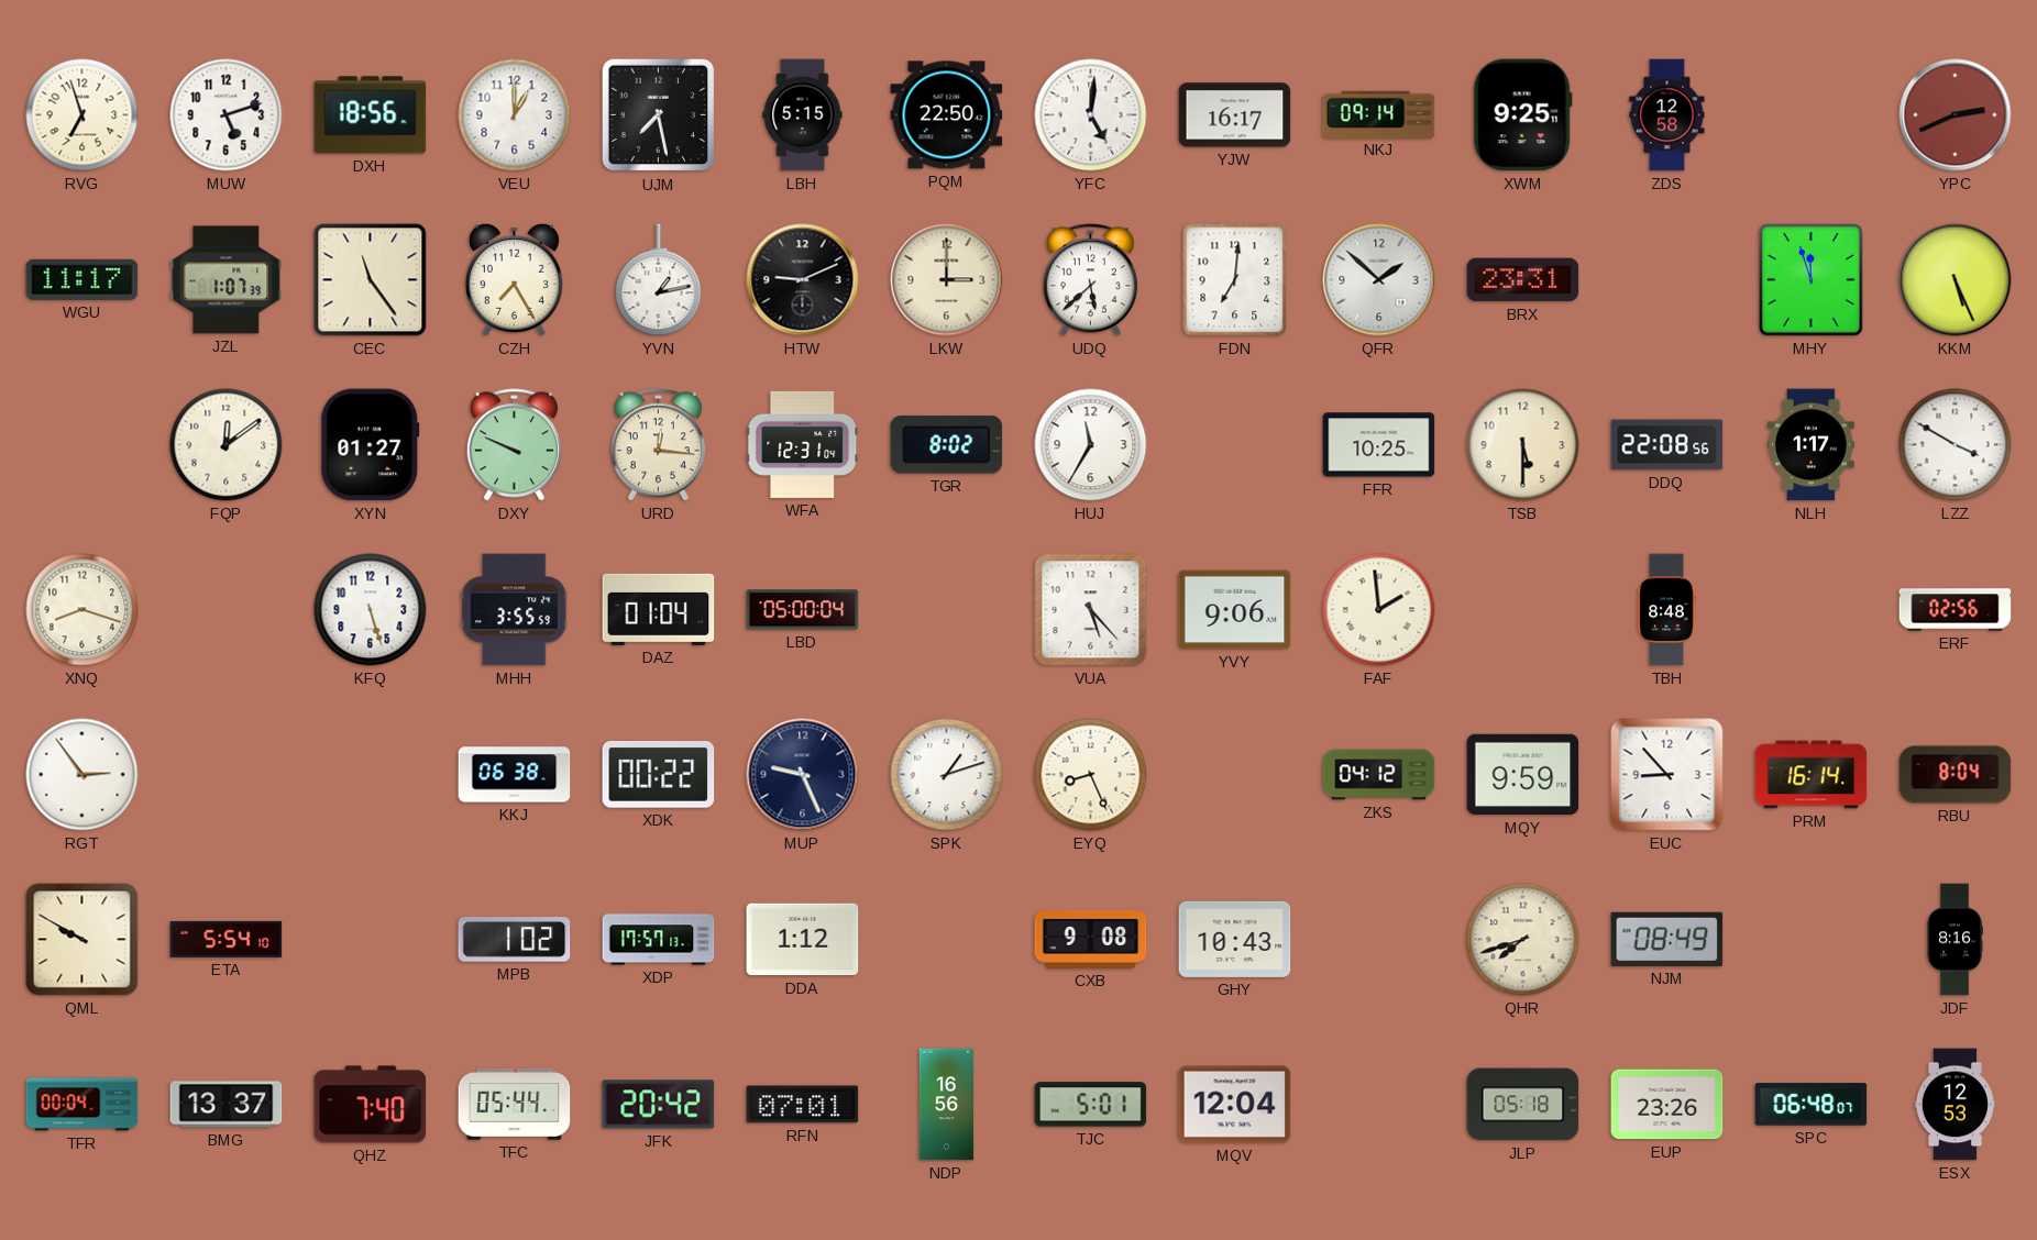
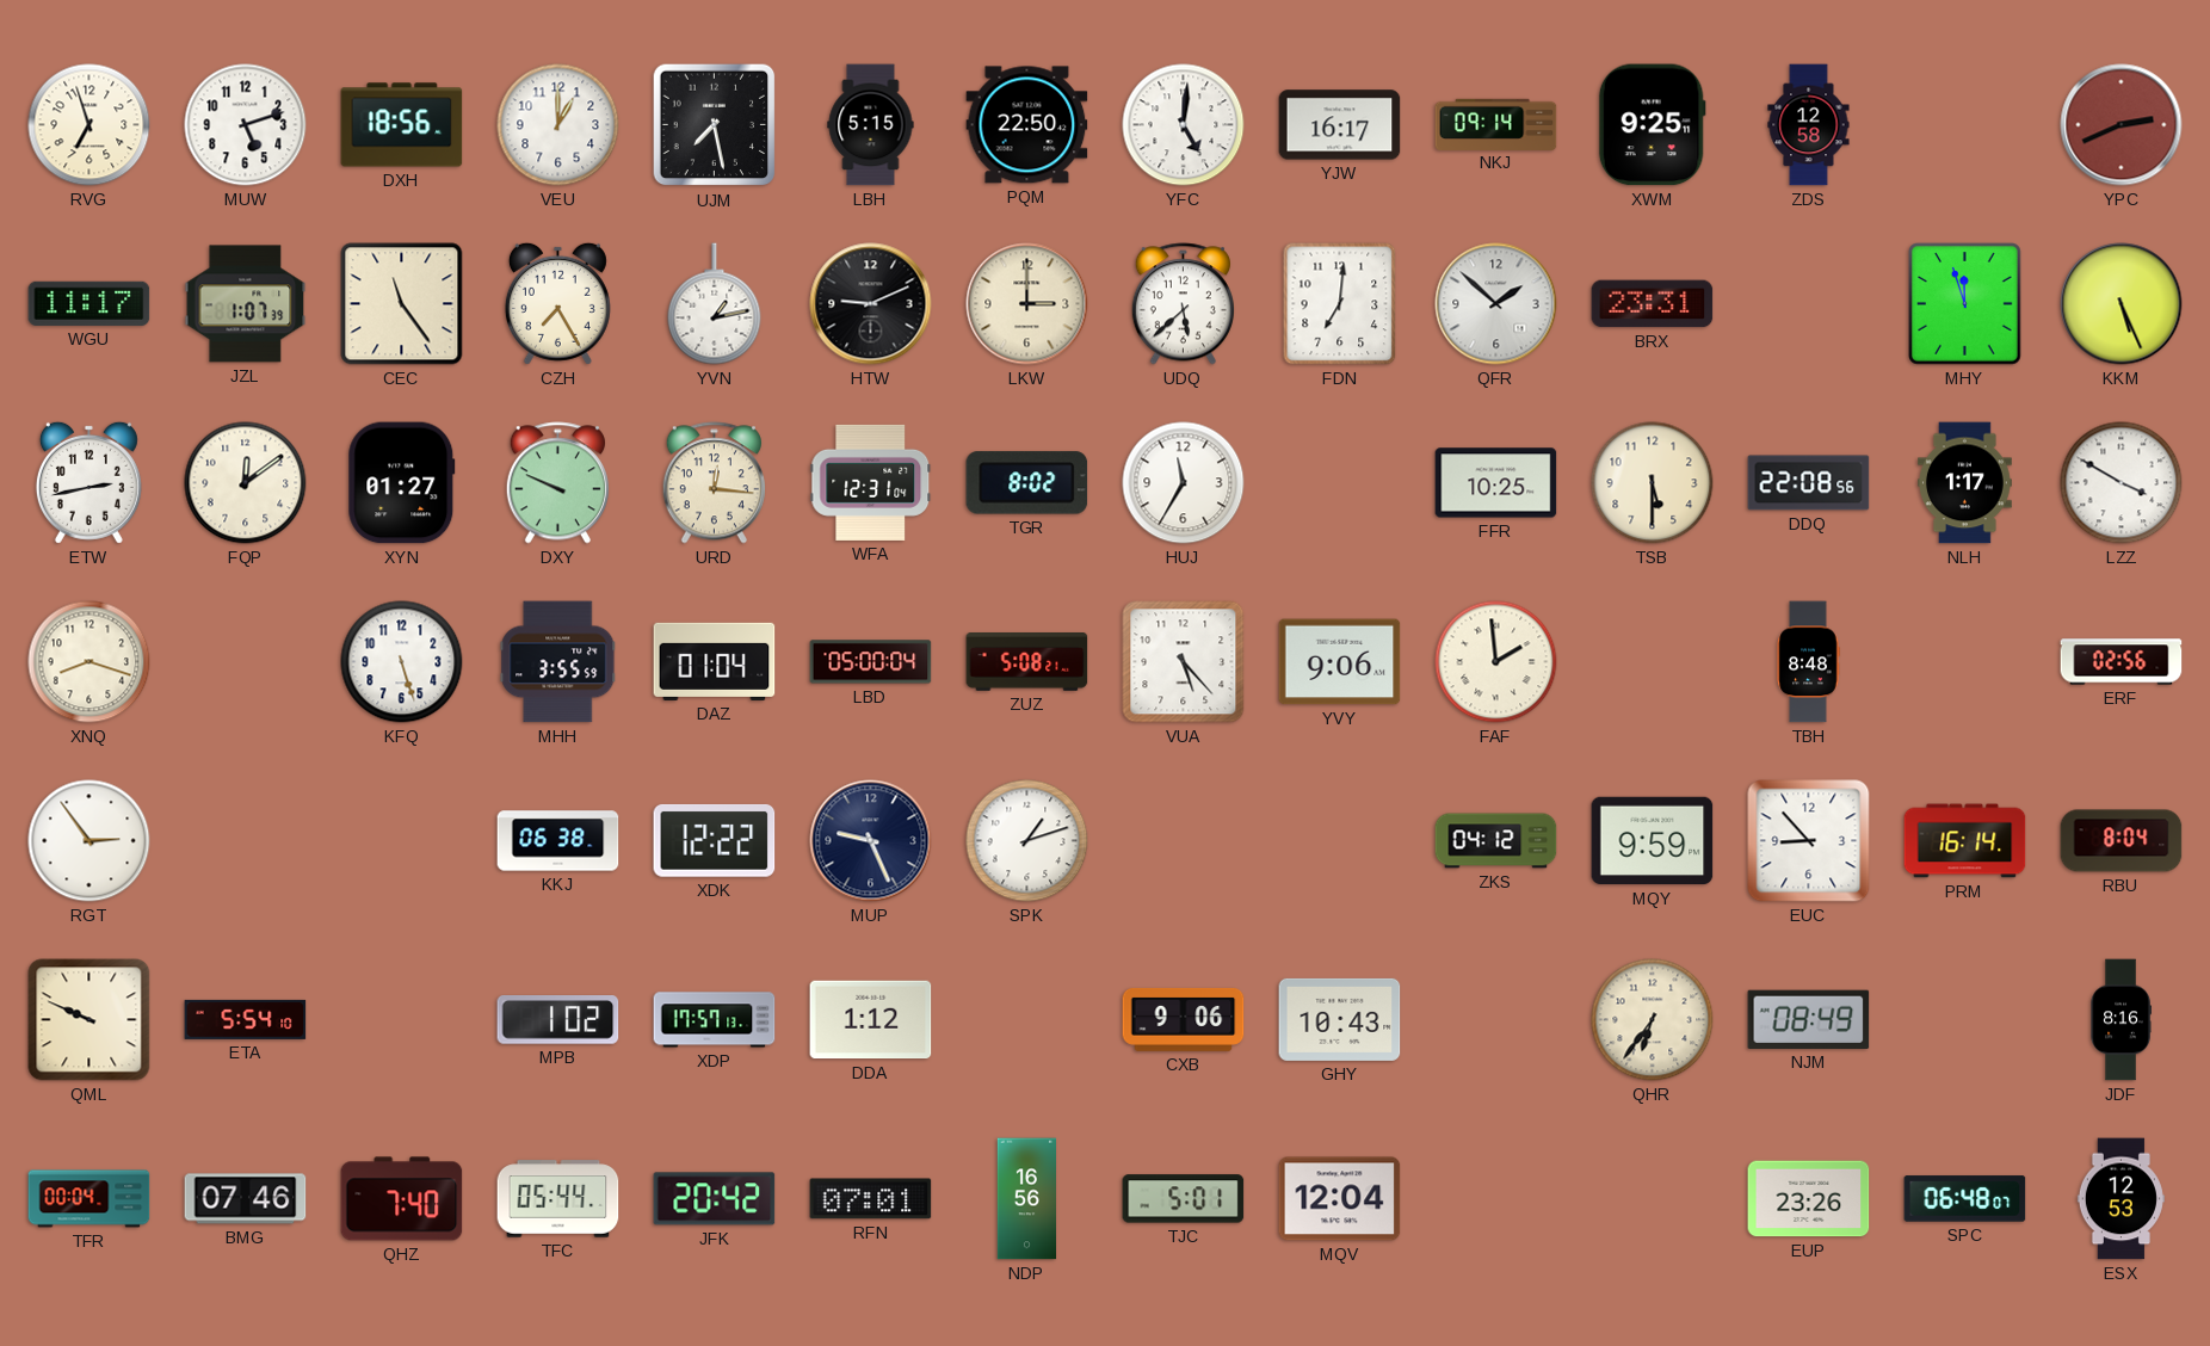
ETW: none -> 2:43
ZUZ: none -> 5:08
XDK: 00:22 -> 12:22
EYQ: 8:26 -> none
QML: 9:50 -> 9:49
CXB: 9:08 -> 9:06
QHR: 7:42 -> 6:36
BMG: 13:37 -> 07:46
JLP: 05:18 -> none
